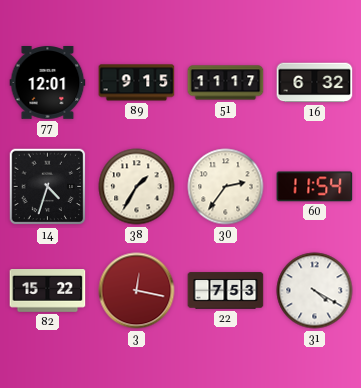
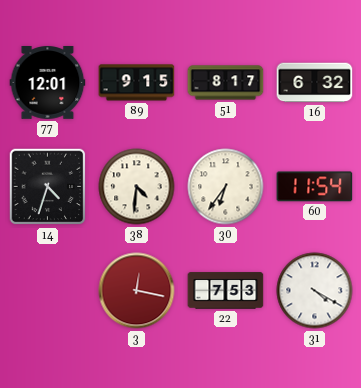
51: 11:17 -> 8:17
38: 1:35 -> 4:31
30: 2:36 -> 6:36
82: 15:22 -> none
